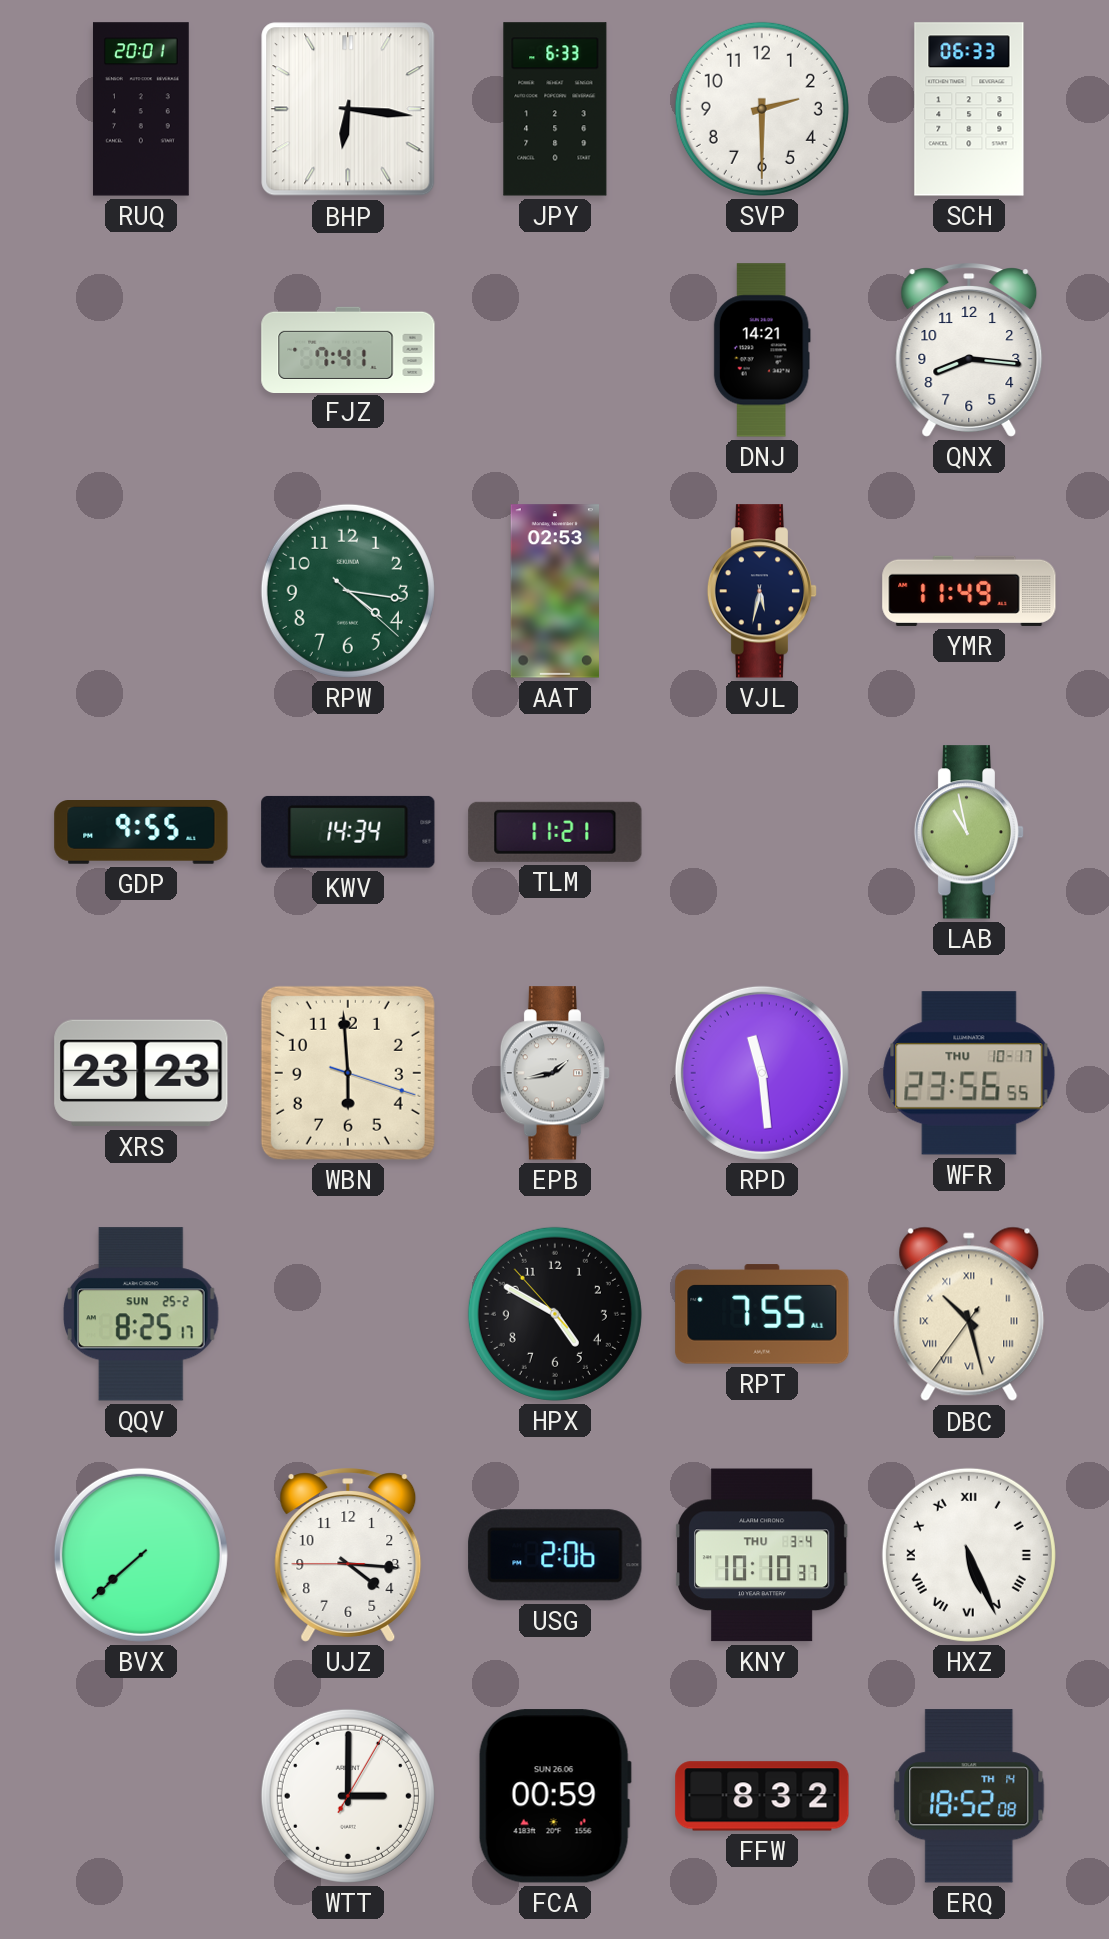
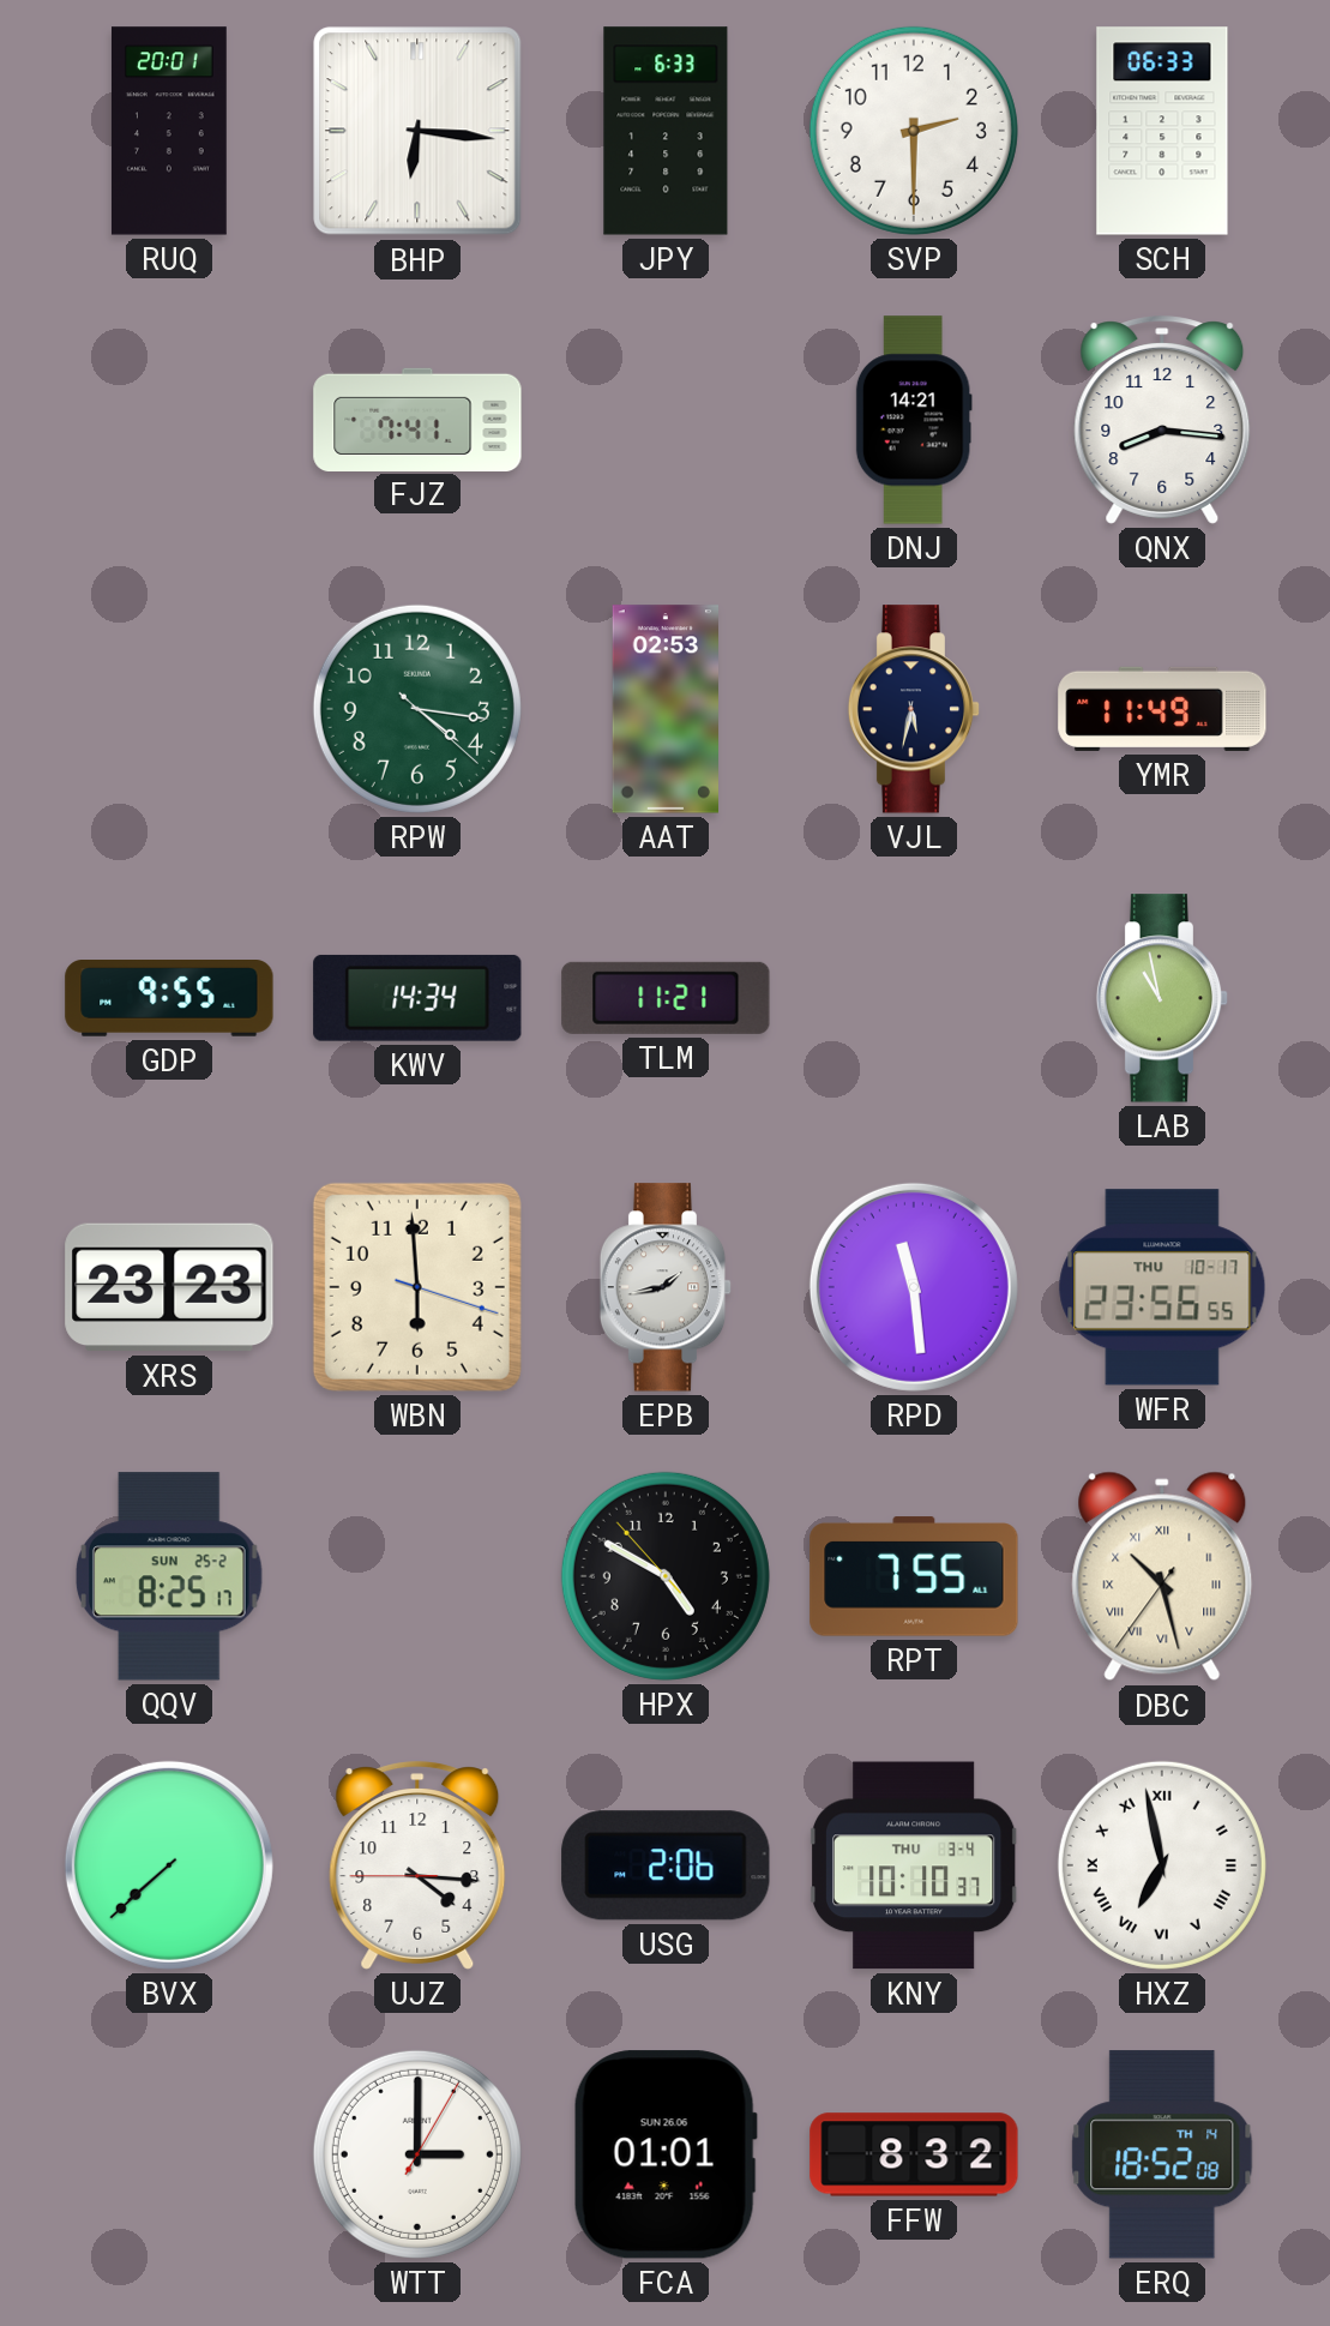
HXZ: 5:26 -> 6:58
FCA: 00:59 -> 01:01
